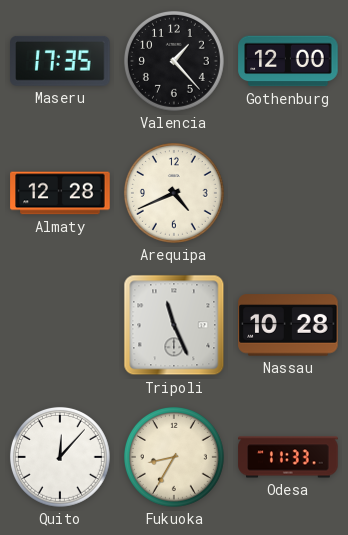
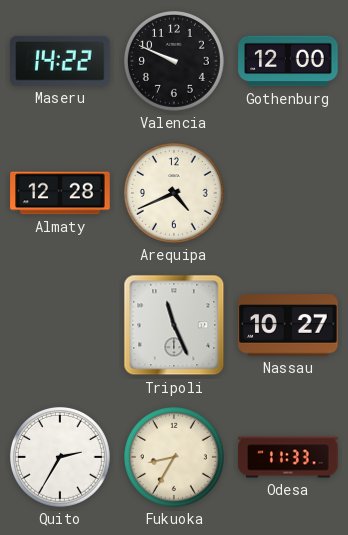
Maseru: 17:35 -> 14:22
Valencia: 1:23 -> 9:49
Nassau: 10:28 -> 10:27
Quito: 12:07 -> 2:35
